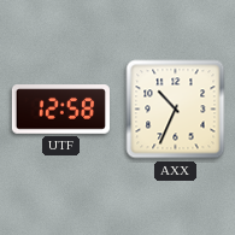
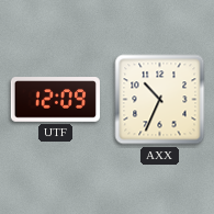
UTF: 12:58 -> 12:09
